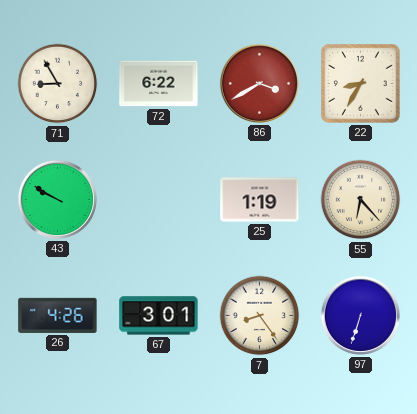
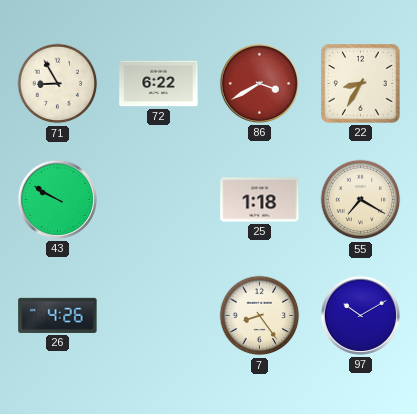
25: 1:19 -> 1:18
55: 6:23 -> 7:20
67: 3:01 -> none
97: 6:33 -> 10:10
